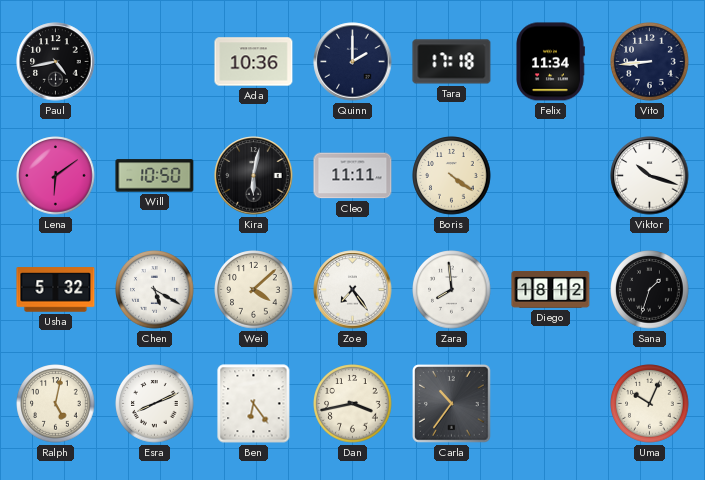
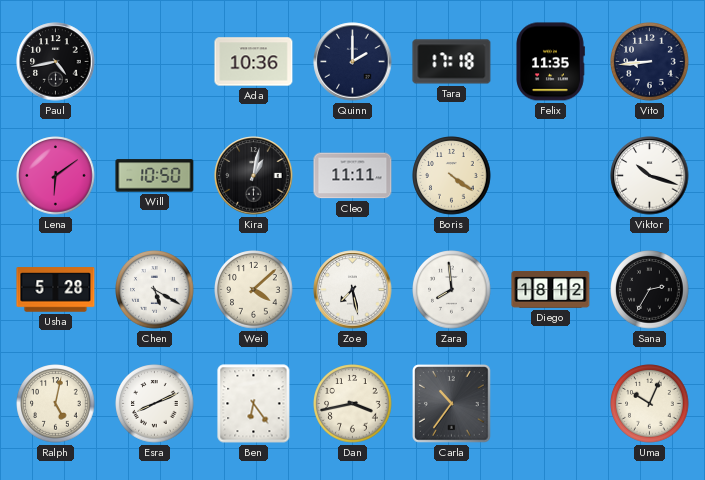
Felix: 11:34 -> 11:35
Kira: 6:02 -> 1:02
Usha: 5:32 -> 5:28
Zoe: 7:24 -> 7:28
Sana: 1:33 -> 2:35
